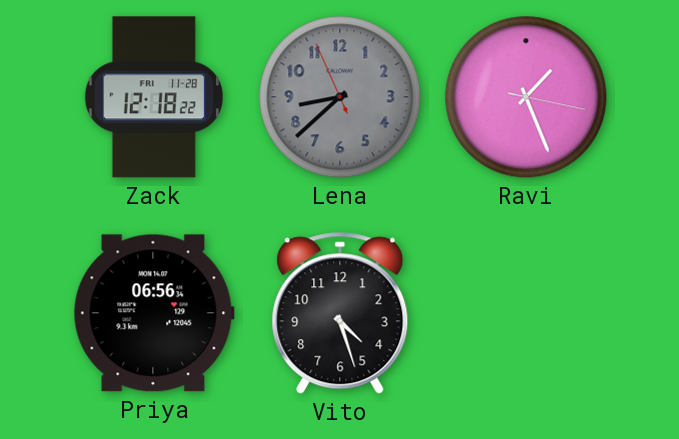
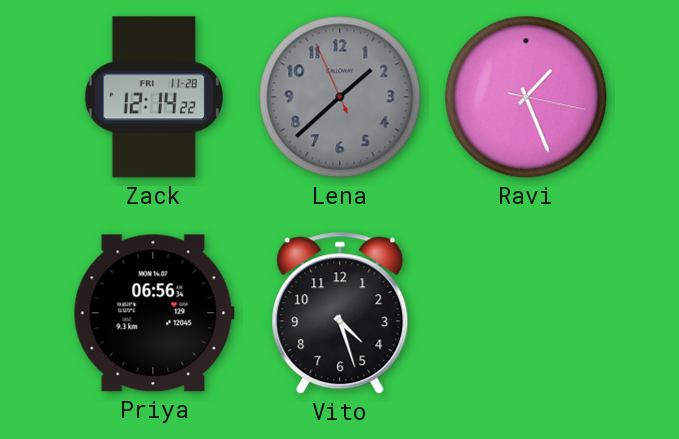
Zack: 12:18 -> 12:14
Lena: 8:37 -> 1:37
